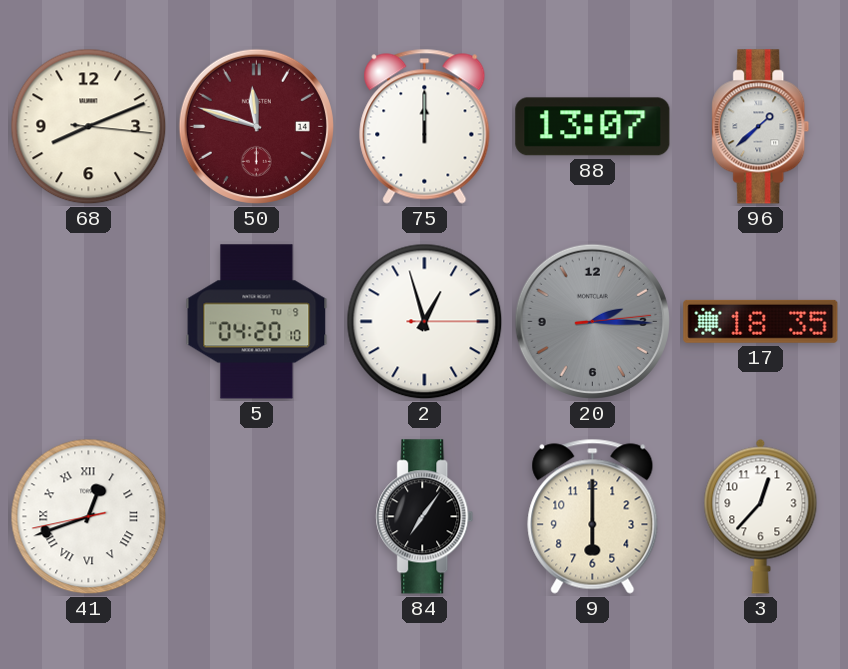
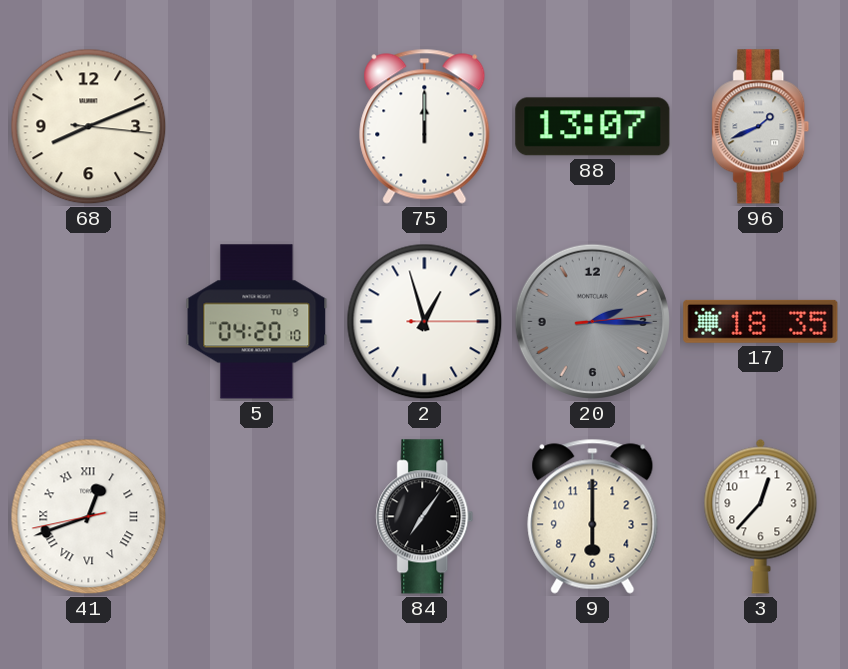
50: 11:48 -> none
96: 1:38 -> 1:41
